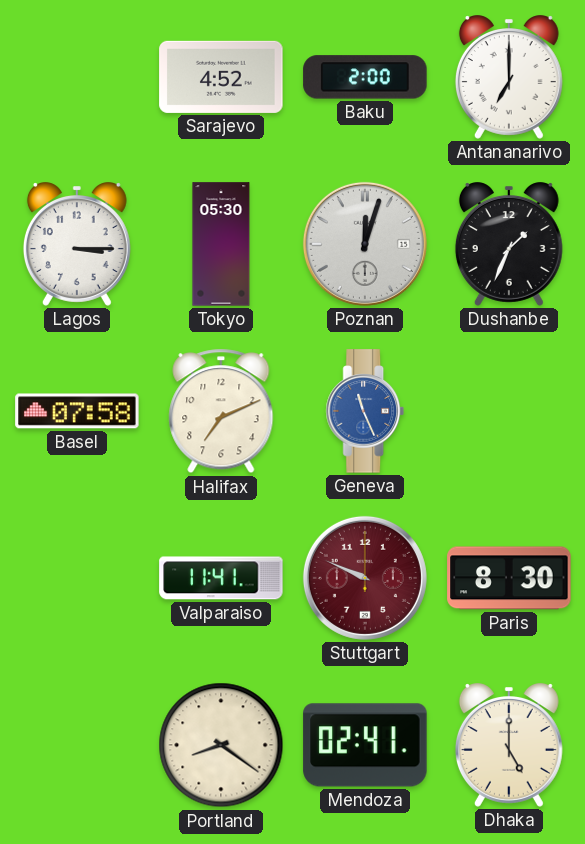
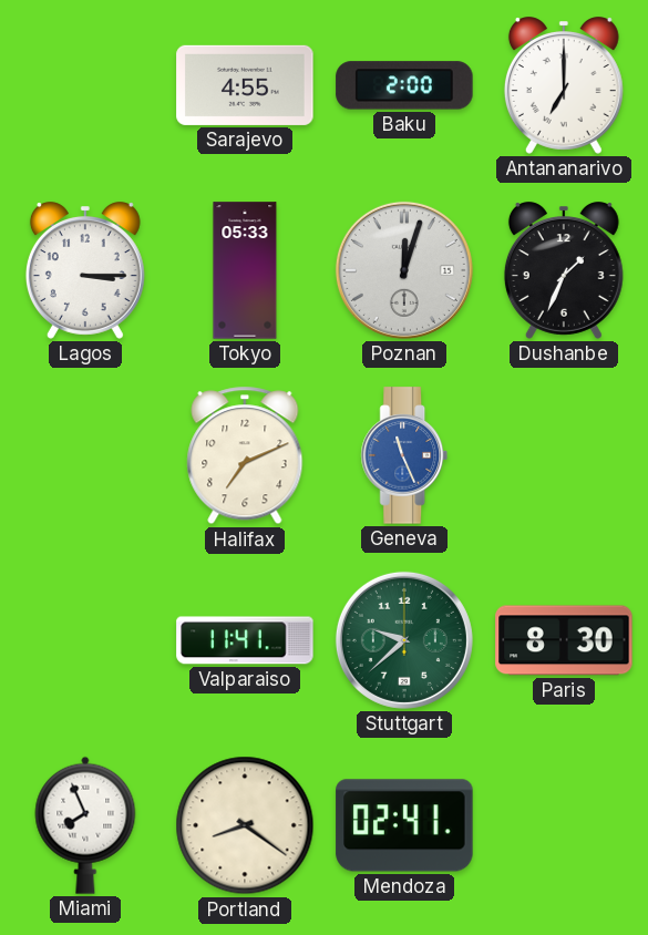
Sarajevo: 4:52 -> 4:55
Tokyo: 05:30 -> 05:33
Basel: 07:58 -> none
Stuttgart: 9:49 -> 9:38
Stuttgart dial: burgundy -> green
Miami: none -> 7:56
Dhaka: 5:00 -> none
